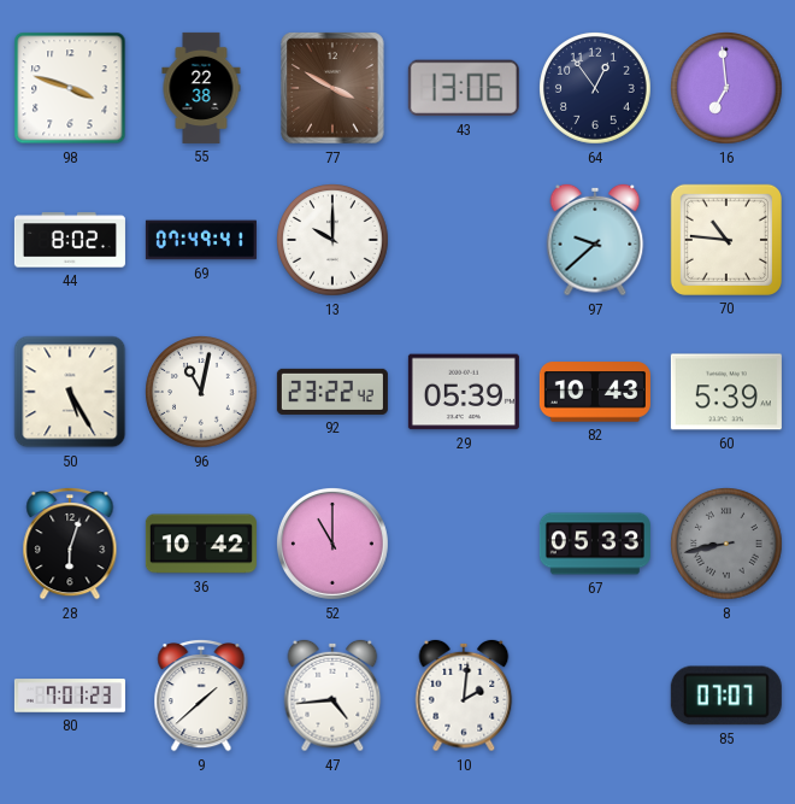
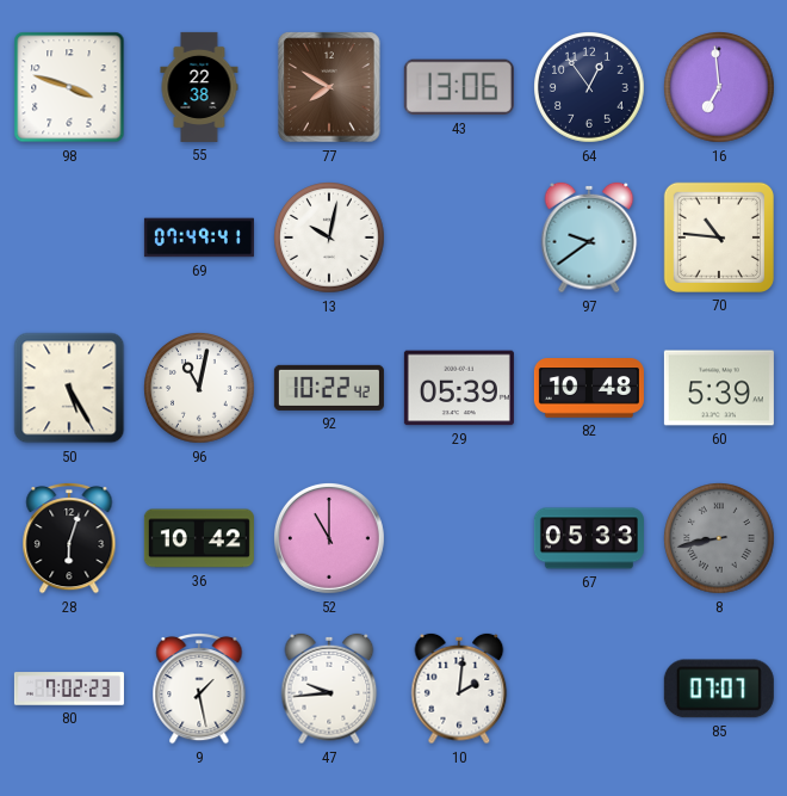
77: 3:50 -> 7:50
44: 8:02 -> none
13: 10:00 -> 10:02
97: 9:38 -> 9:39
92: 23:22 -> 10:22
82: 10:43 -> 10:48
80: 7:01 -> 7:02
9: 1:38 -> 1:28
47: 4:44 -> 9:44
